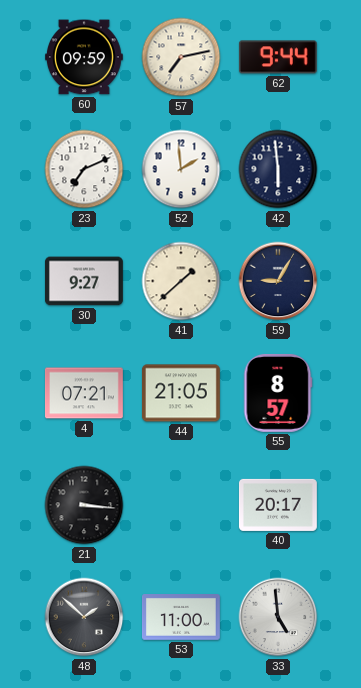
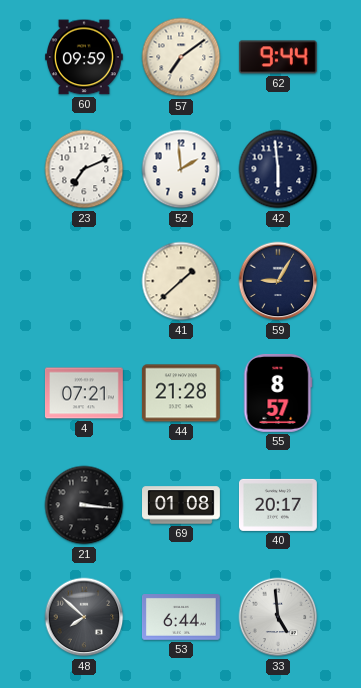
57: 7:13 -> 7:09
30: 9:27 -> none
44: 21:05 -> 21:28
69: none -> 01:08
48: 1:52 -> 7:52
53: 11:00 -> 6:44
